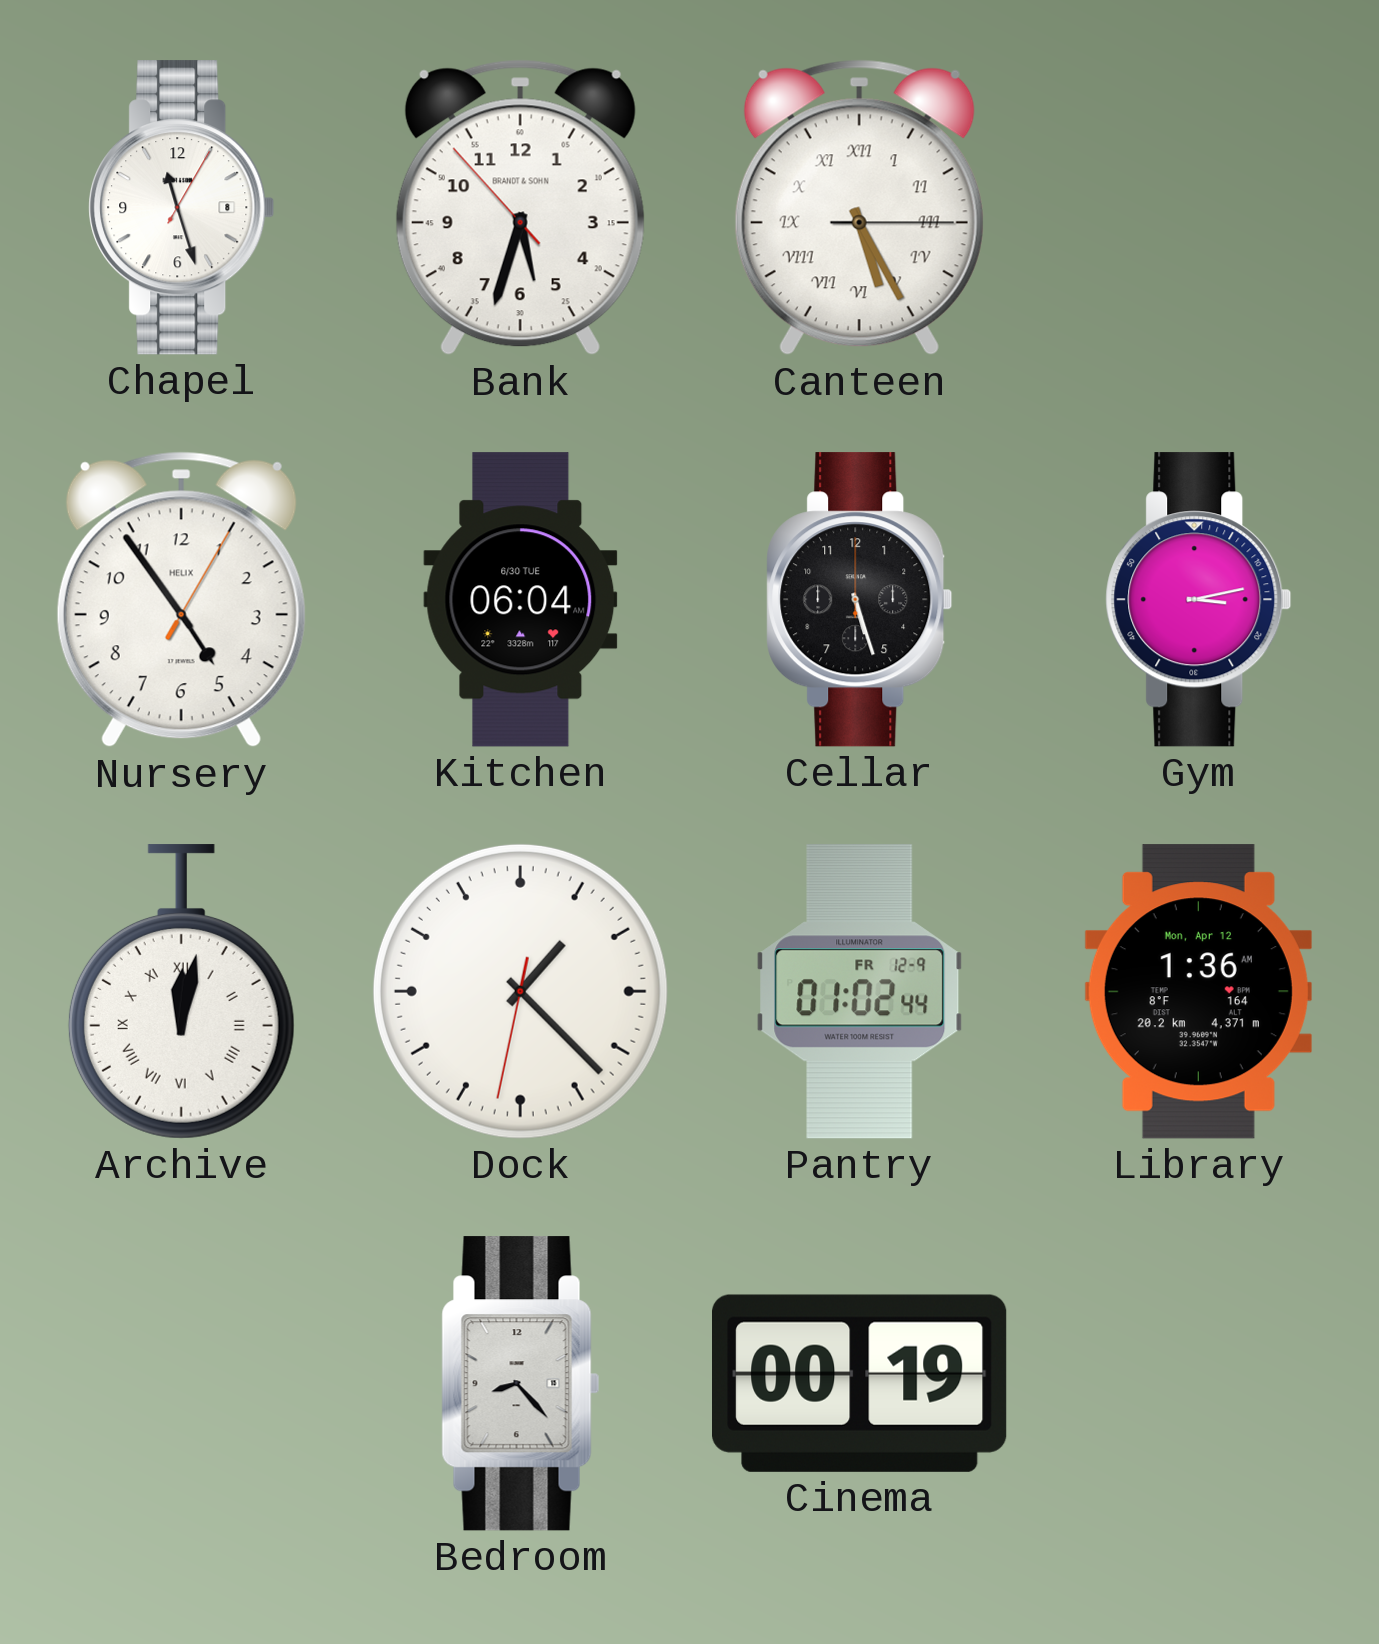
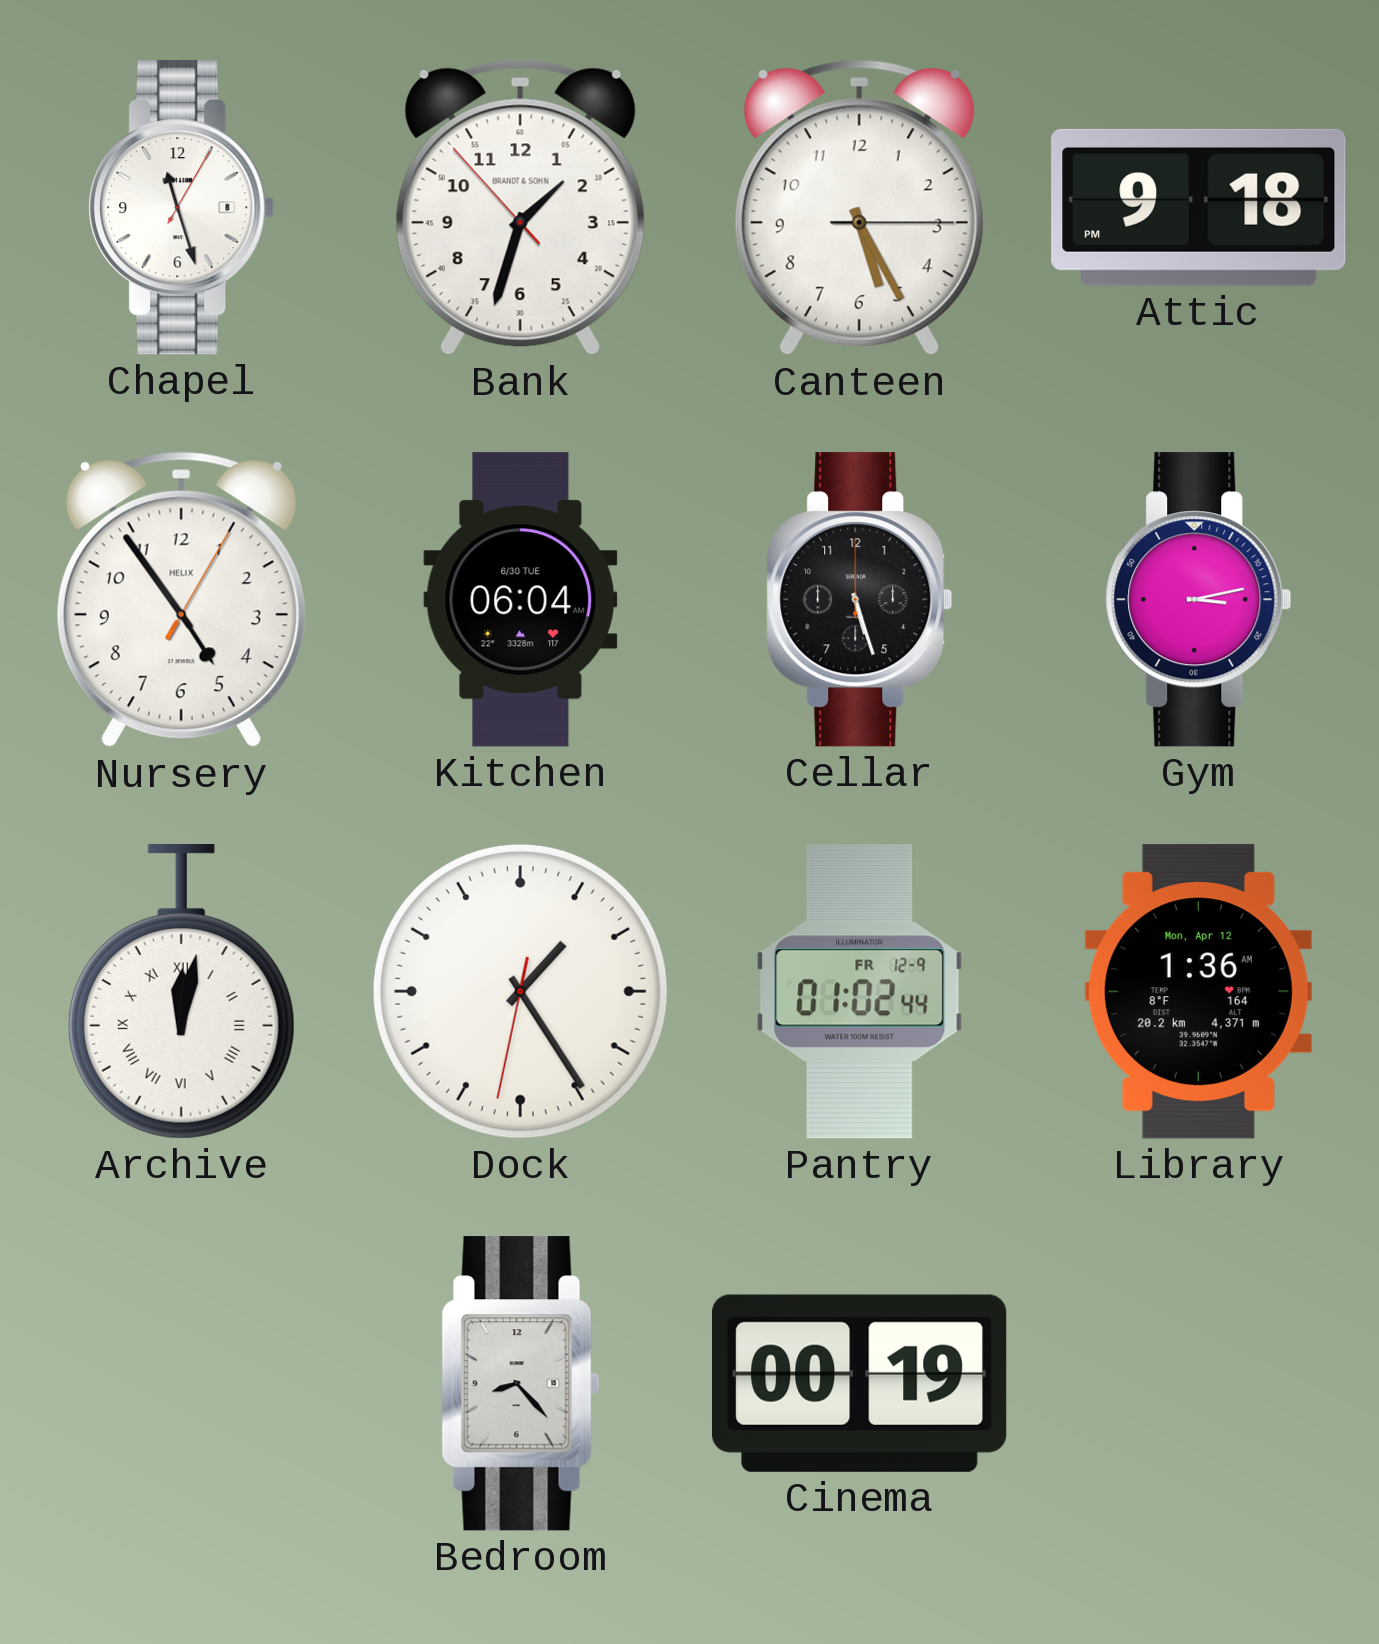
Bank: 5:32 -> 1:32
Canteen numerals: Roman -> Arabic
Attic: none -> 9:18
Dock: 1:22 -> 1:24
